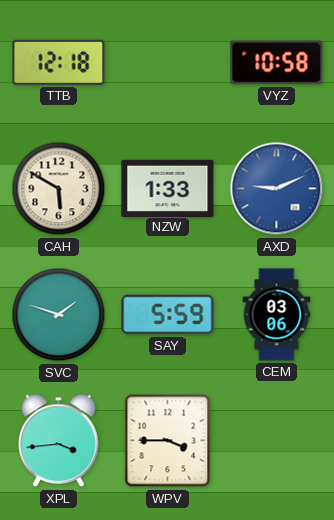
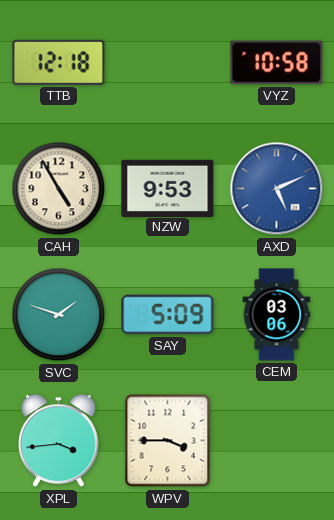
CAH: 5:50 -> 4:55
NZW: 1:33 -> 9:53
AXD: 9:11 -> 5:11
SAY: 5:59 -> 5:09
